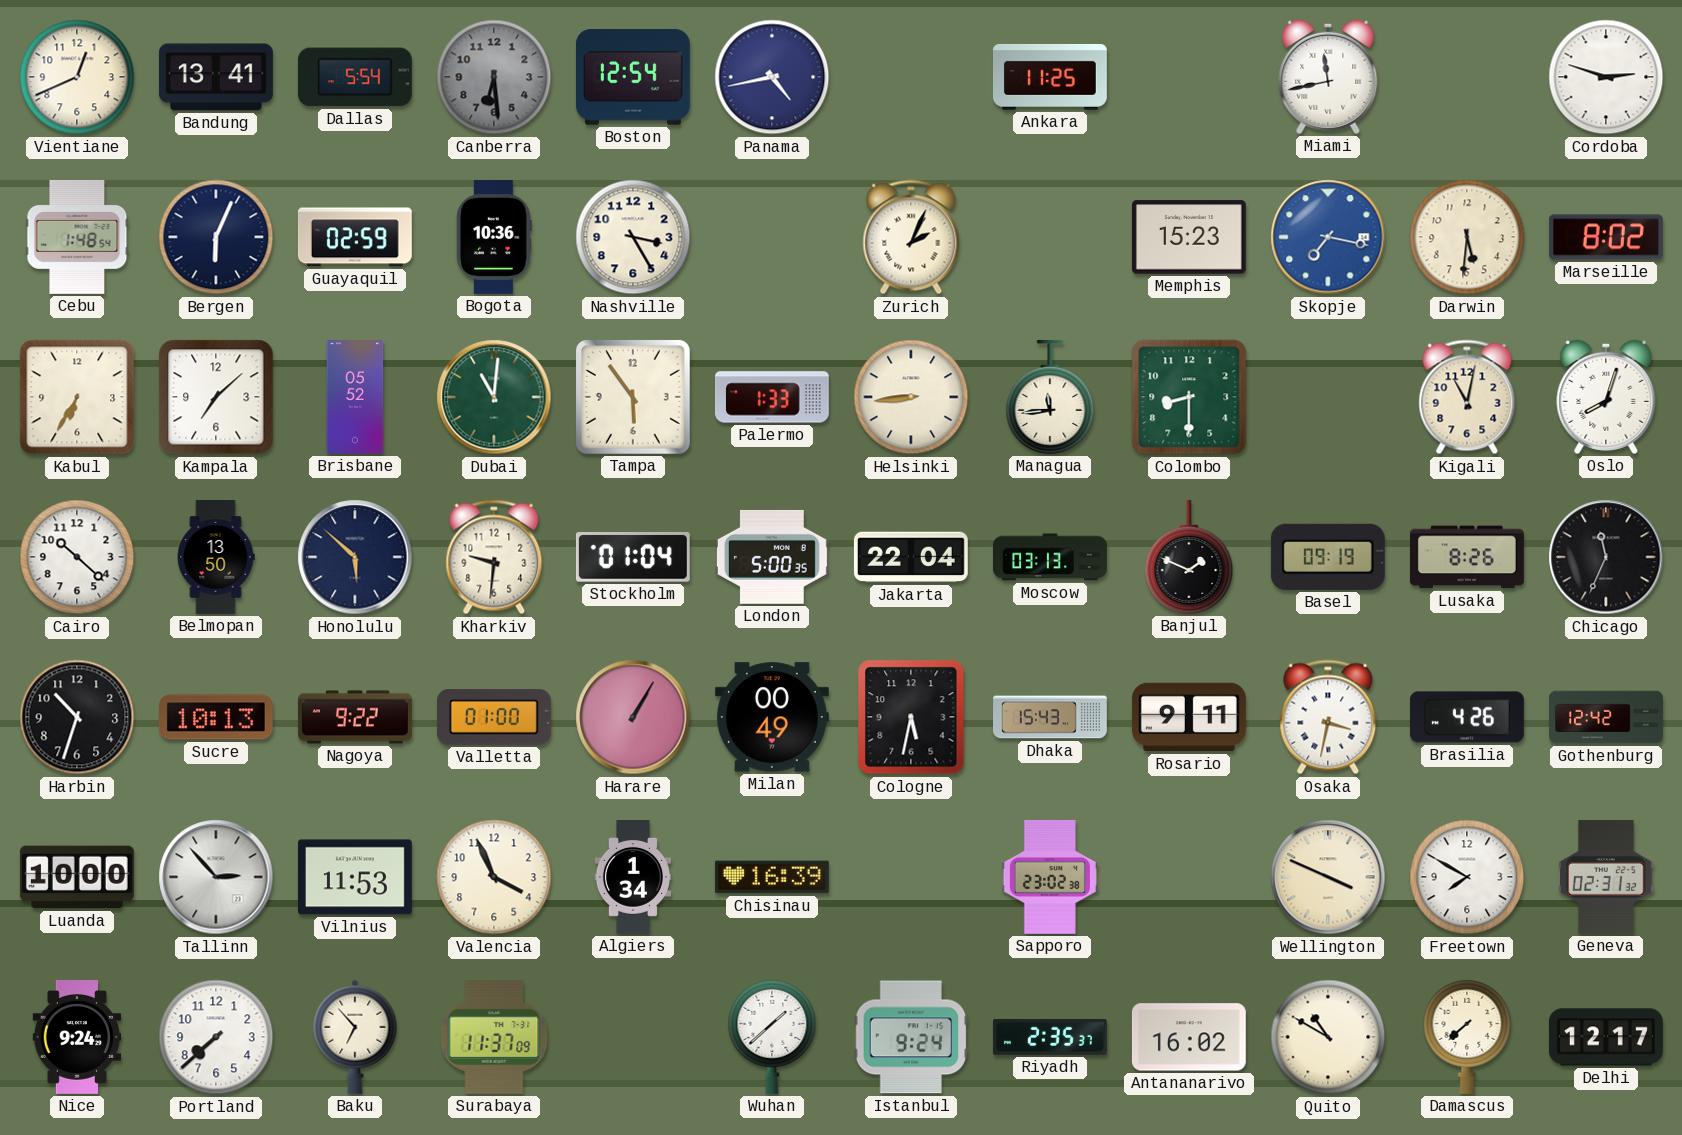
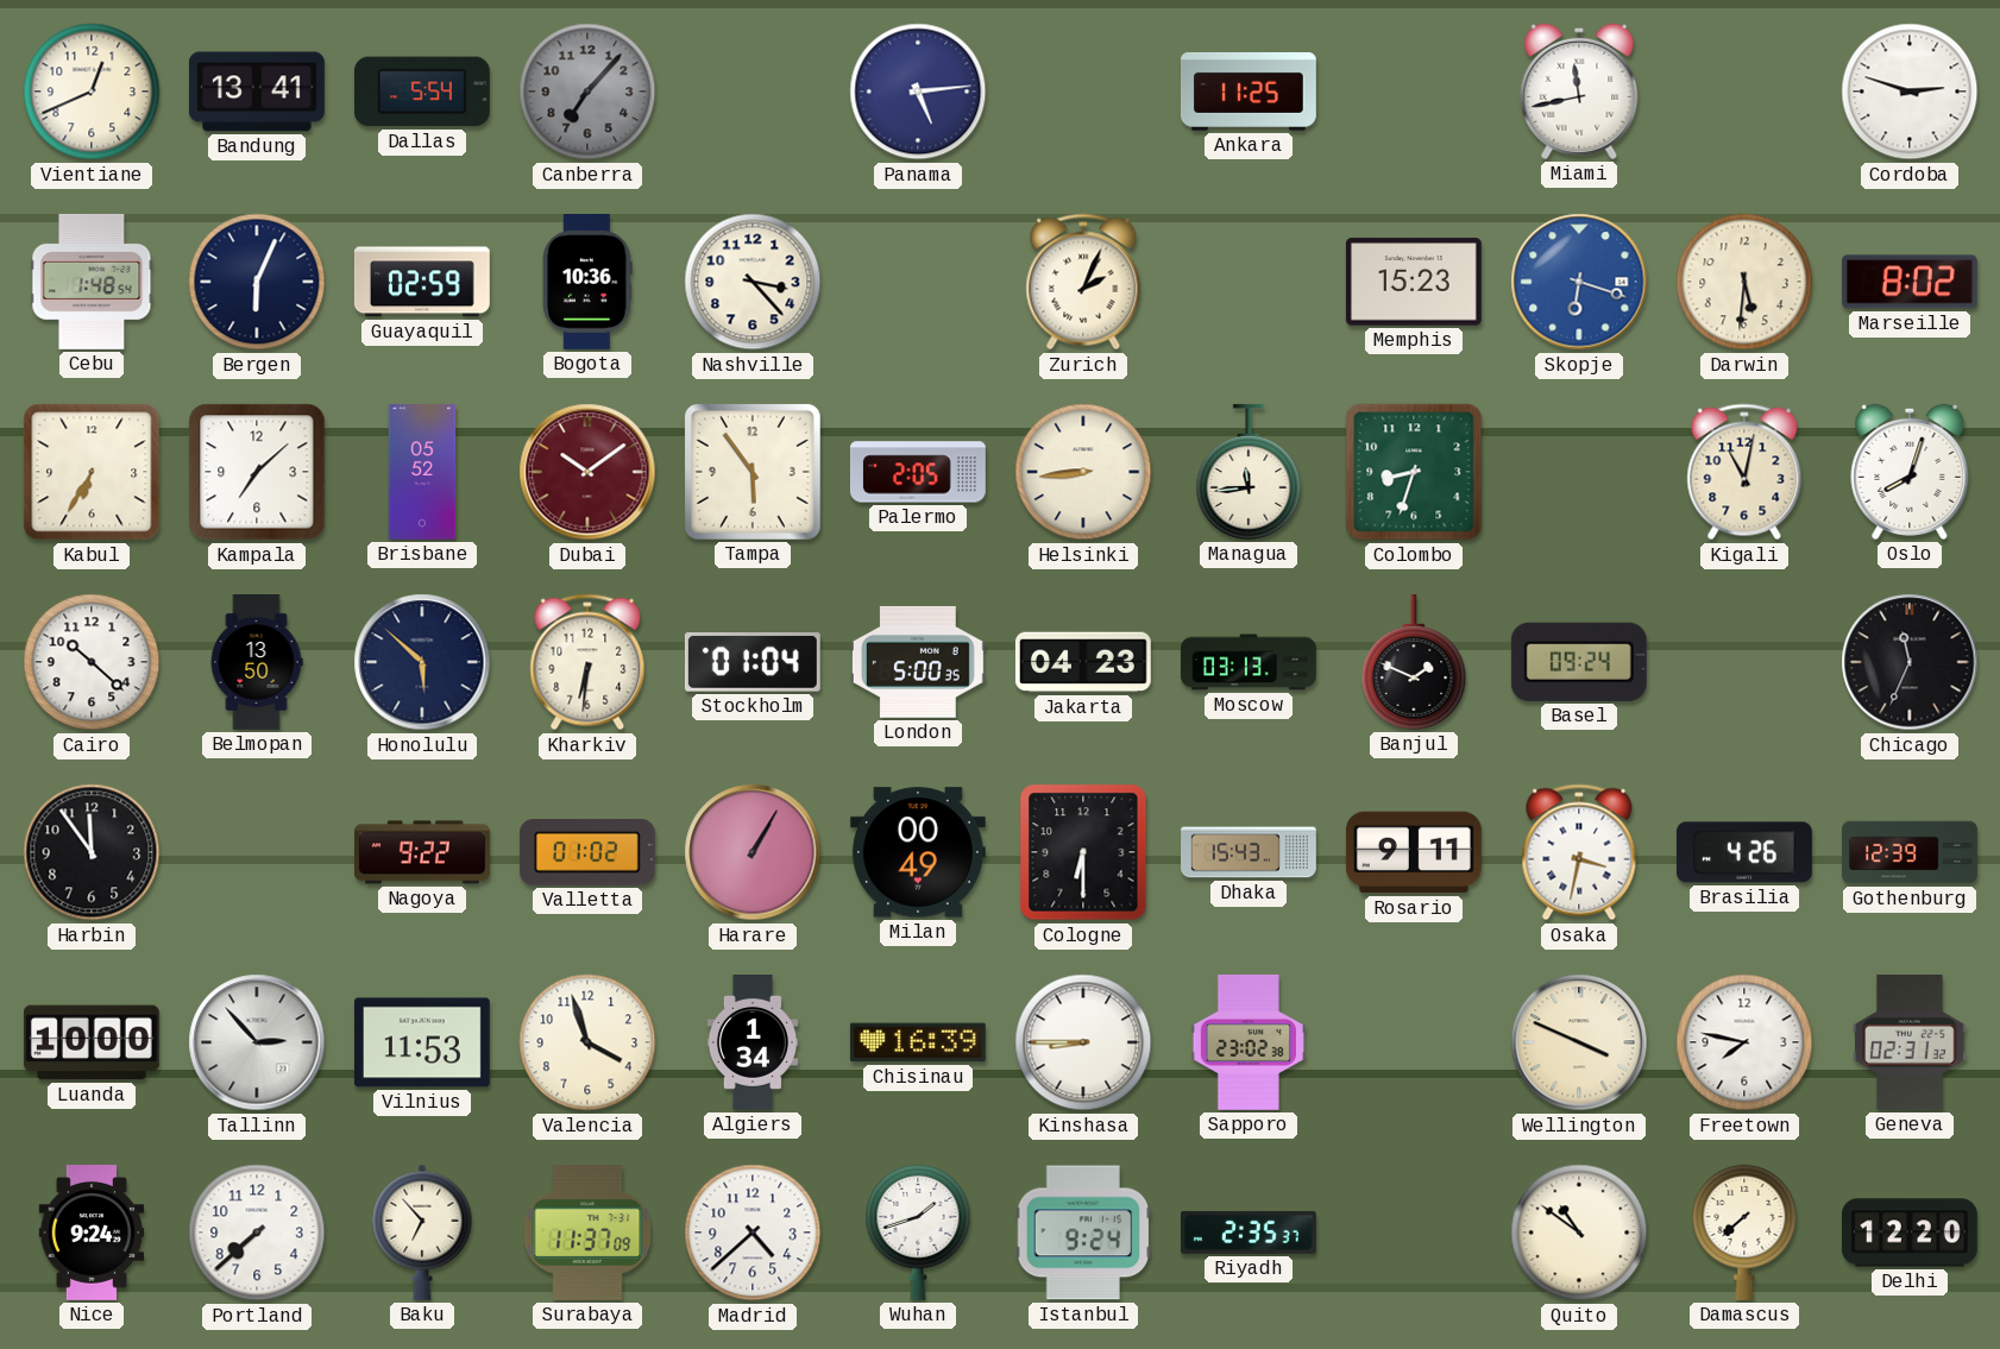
Canberra: 6:29 -> 7:07
Boston: 12:54 -> none
Panama: 4:43 -> 5:14
Nashville: 3:25 -> 3:23
Skopje: 7:17 -> 6:18
Dubai: 11:01 -> 10:09
Dubai dial: green -> burgundy
Palermo: 1:33 -> 2:05
Colombo: 8:30 -> 8:33
Kharkiv: 9:31 -> 6:31
Jakarta: 22:04 -> 04:23
Basel: 09:19 -> 09:24
Lusaka: 8:26 -> none
Harbin: 10:33 -> 11:54
Sucre: 10:13 -> none
Valletta: 01:00 -> 01:02
Cologne: 5:32 -> 6:30
Gothenburg: 12:42 -> 12:39
Valencia: 3:56 -> 3:57
Kinshasa: none -> 8:45
Freetown: 7:50 -> 7:47
Madrid: none -> 4:38
Wuhan: 1:38 -> 1:42
Antananarivo: 16:02 -> none
Quito: 10:50 -> 10:51
Delhi: 12:17 -> 12:20
